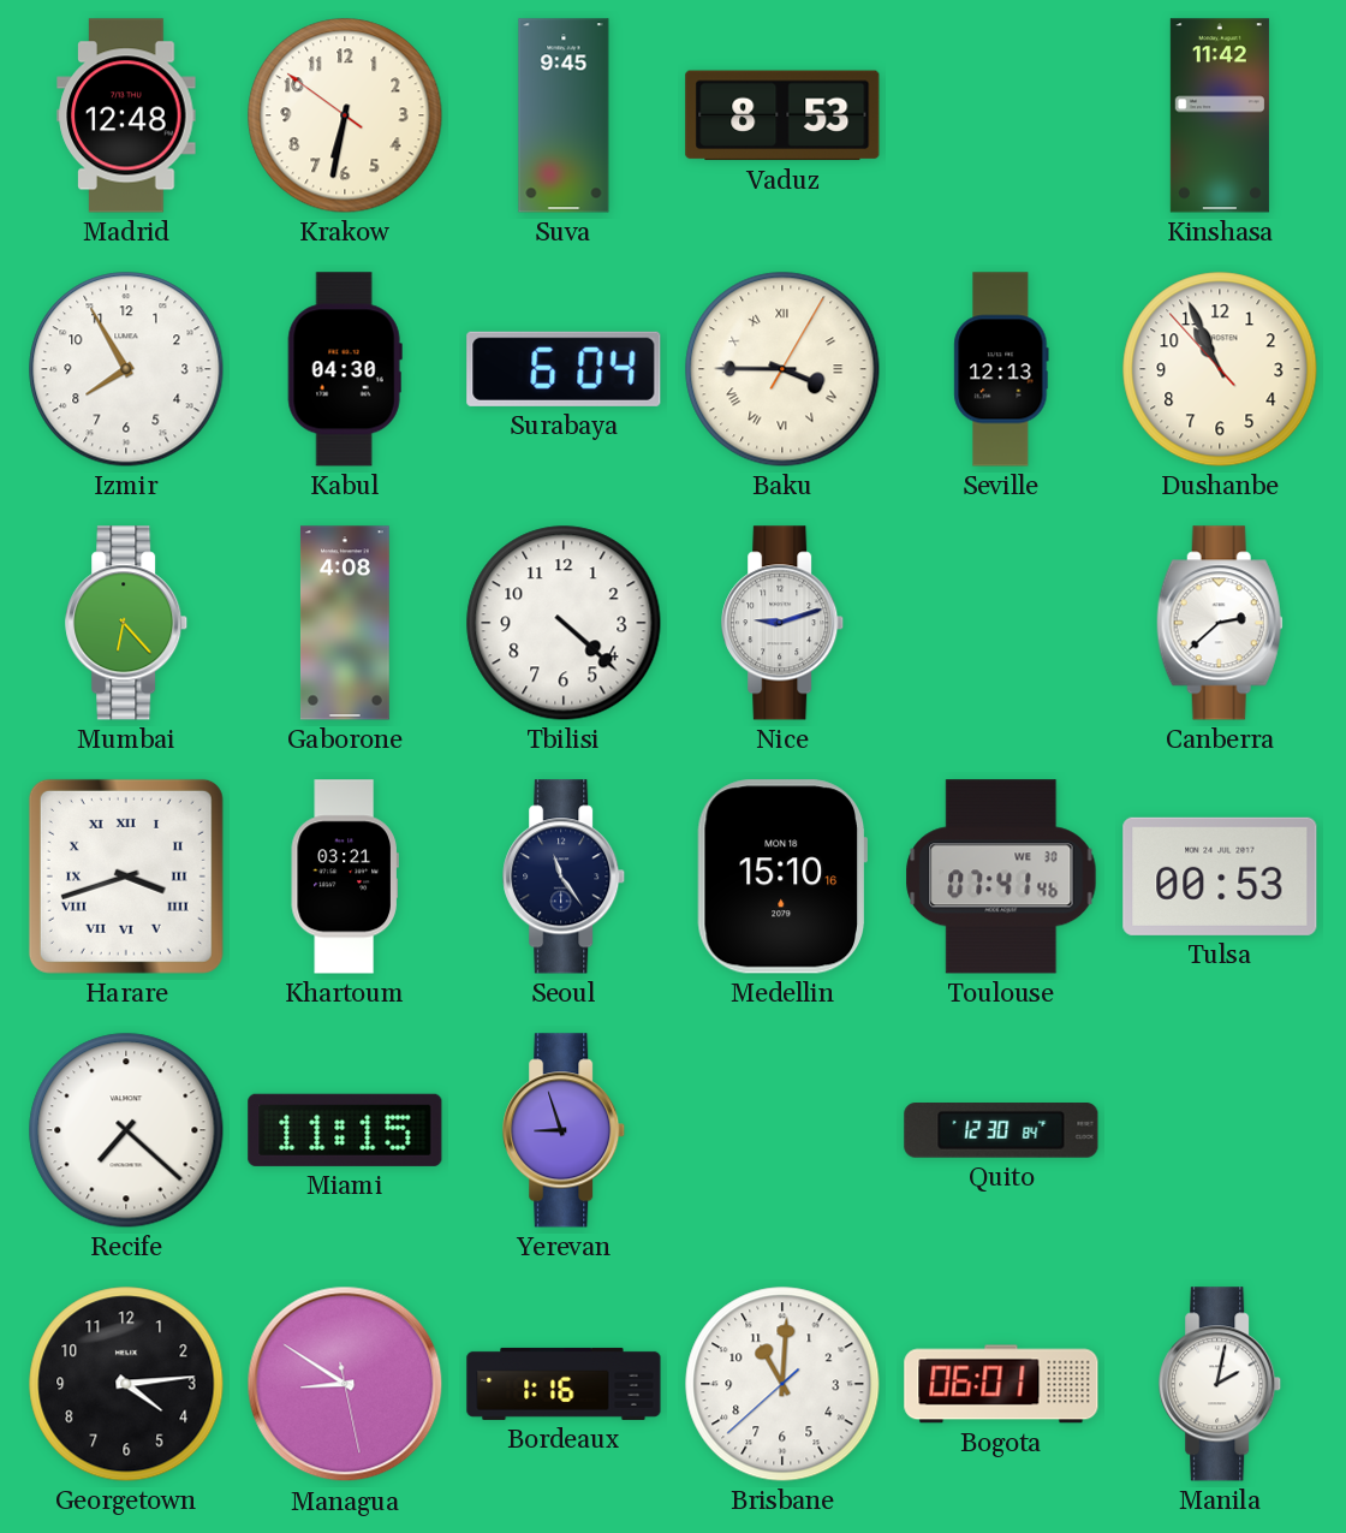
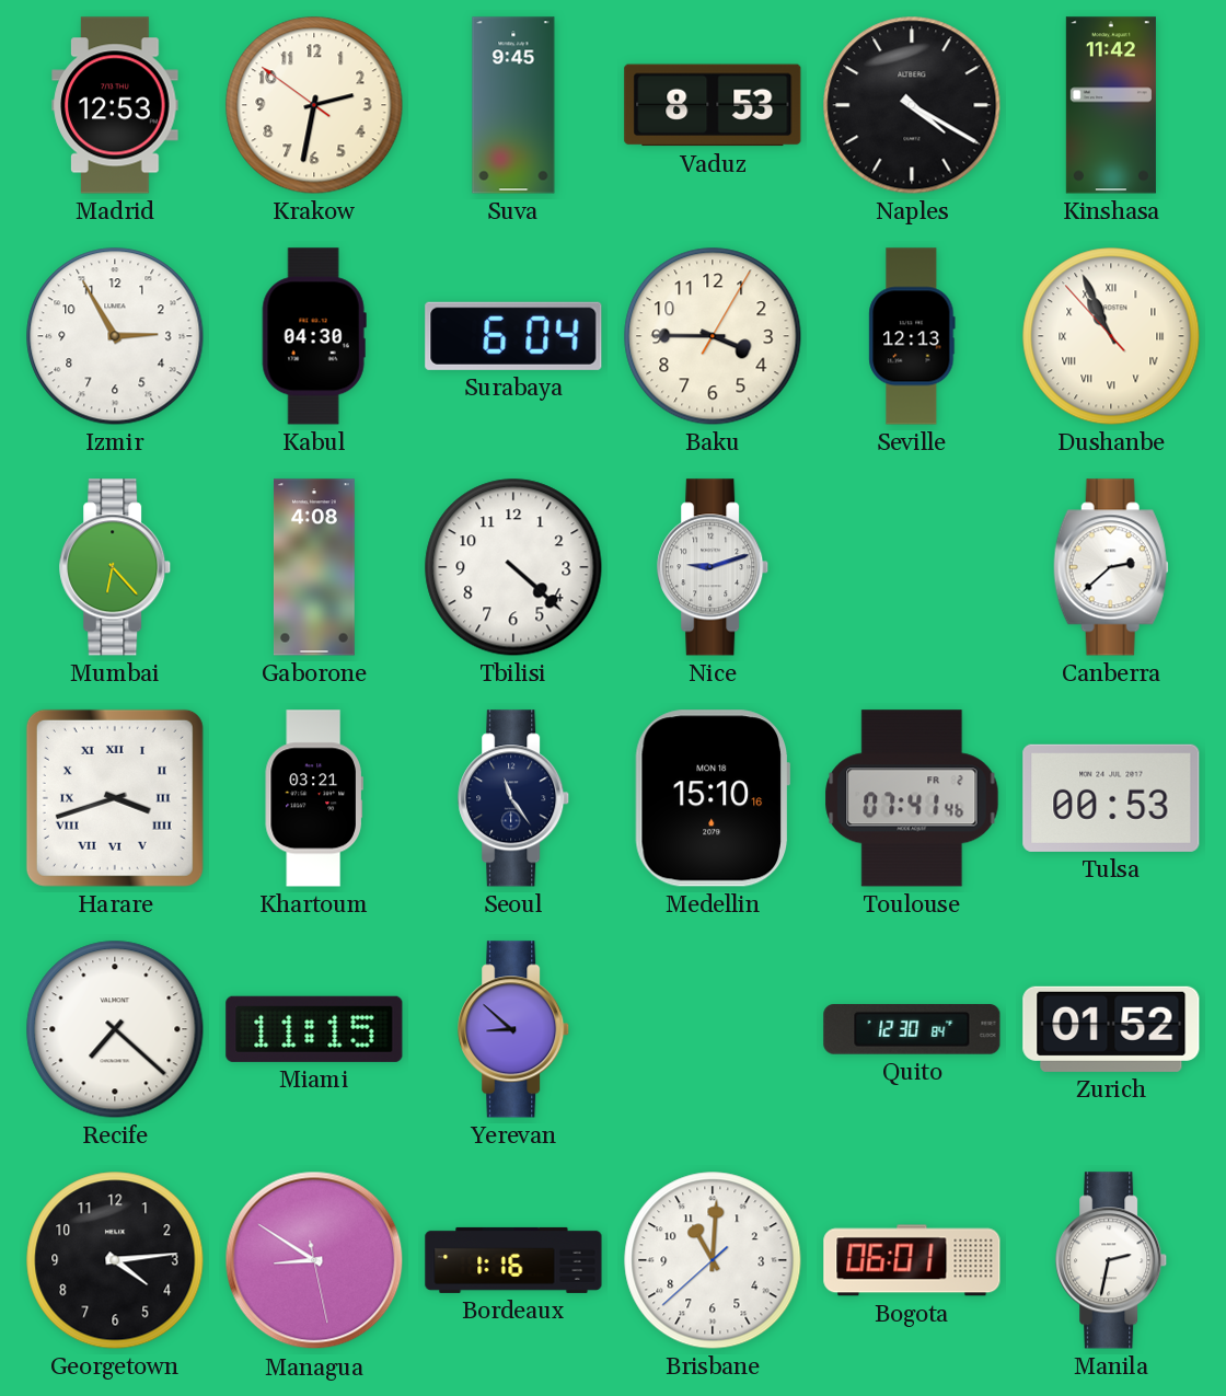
Madrid: 12:48 -> 12:53
Krakow: 6:31 -> 2:31
Naples: none -> 4:20
Izmir: 7:55 -> 2:55
Baku numerals: Roman -> Arabic
Dushanbe numerals: Arabic -> Roman
Toulouse date: WE 30 -> FR 2
Yerevan: 8:57 -> 8:52
Zurich: none -> 01:52
Manila: 2:02 -> 2:32
